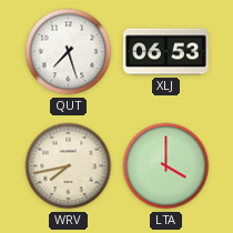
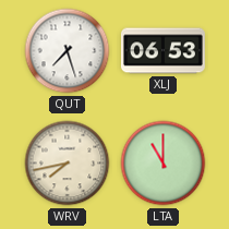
LTA: 4:00 -> 11:00
